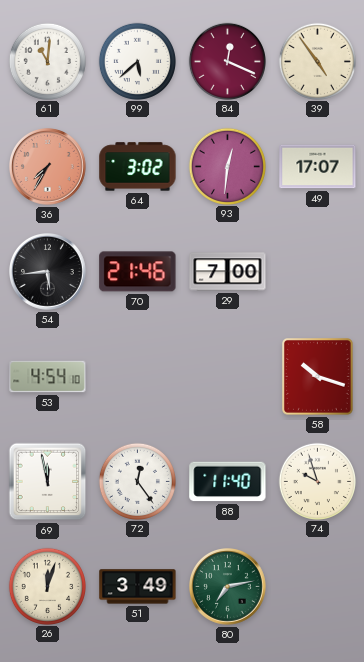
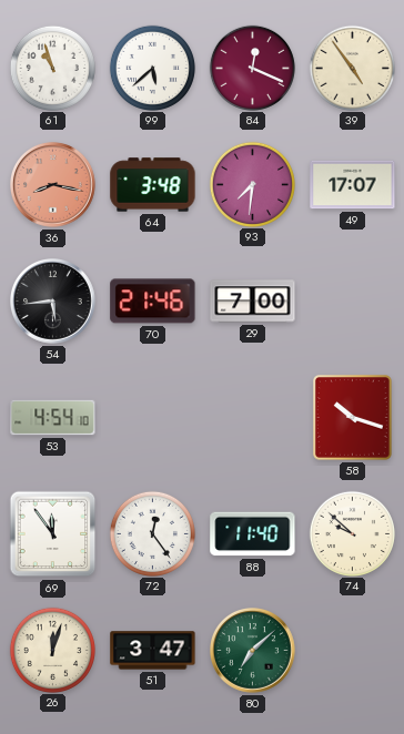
61: 11:01 -> 10:57
36: 7:35 -> 8:17
64: 3:02 -> 3:48
93: 12:31 -> 7:31
69: 11:58 -> 11:54
74: 9:57 -> 9:52
51: 3:49 -> 3:47
80: 7:13 -> 7:08
